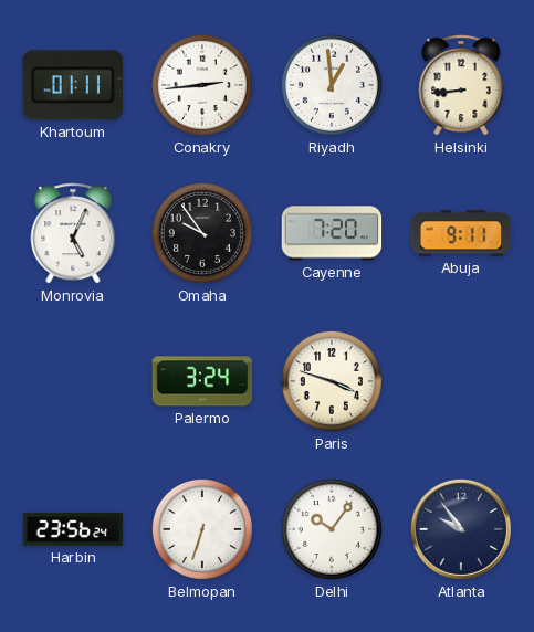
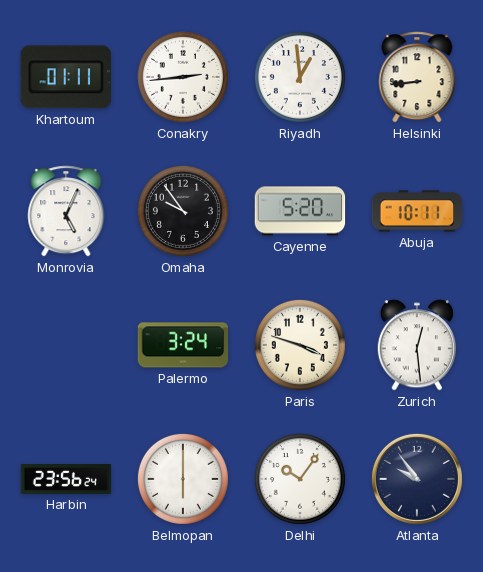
Cayenne: 7:20 -> 5:20
Abuja: 9:11 -> 10:11
Zurich: none -> 12:29
Belmopan: 6:33 -> 6:00
